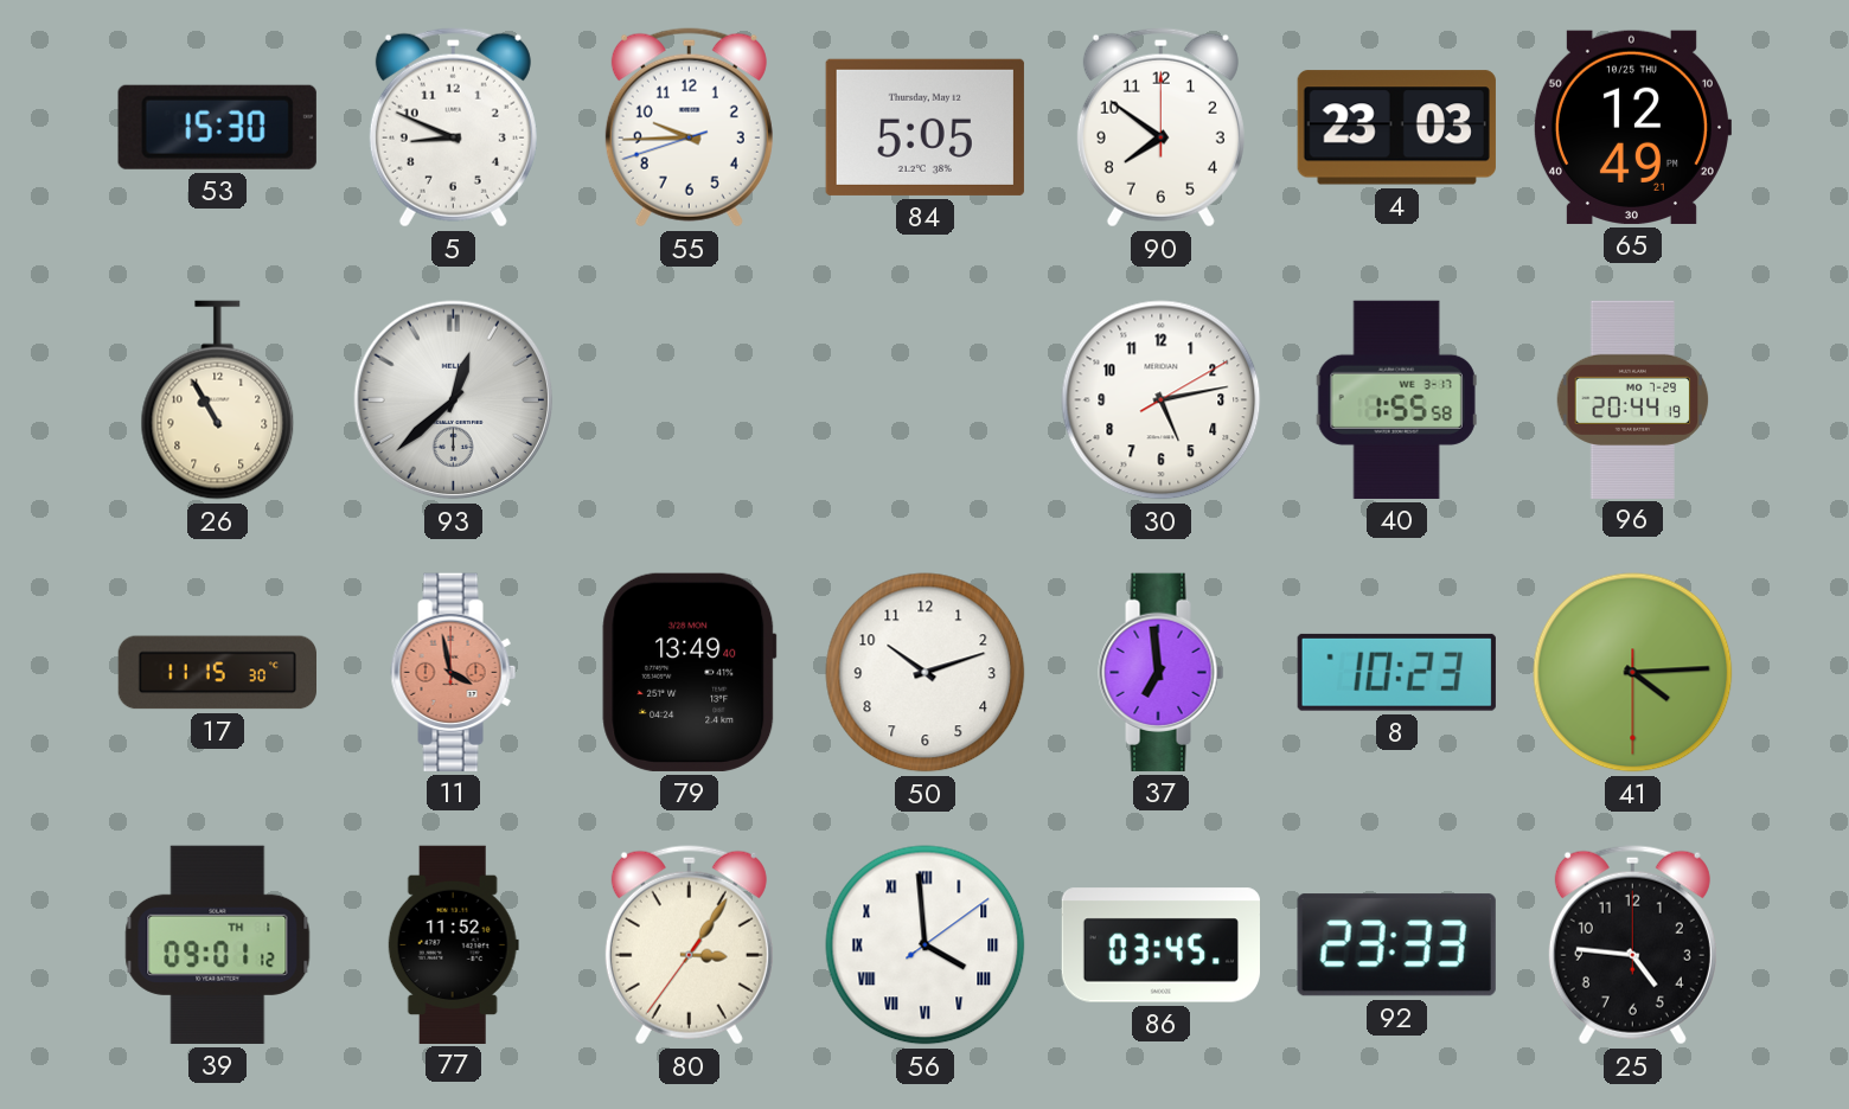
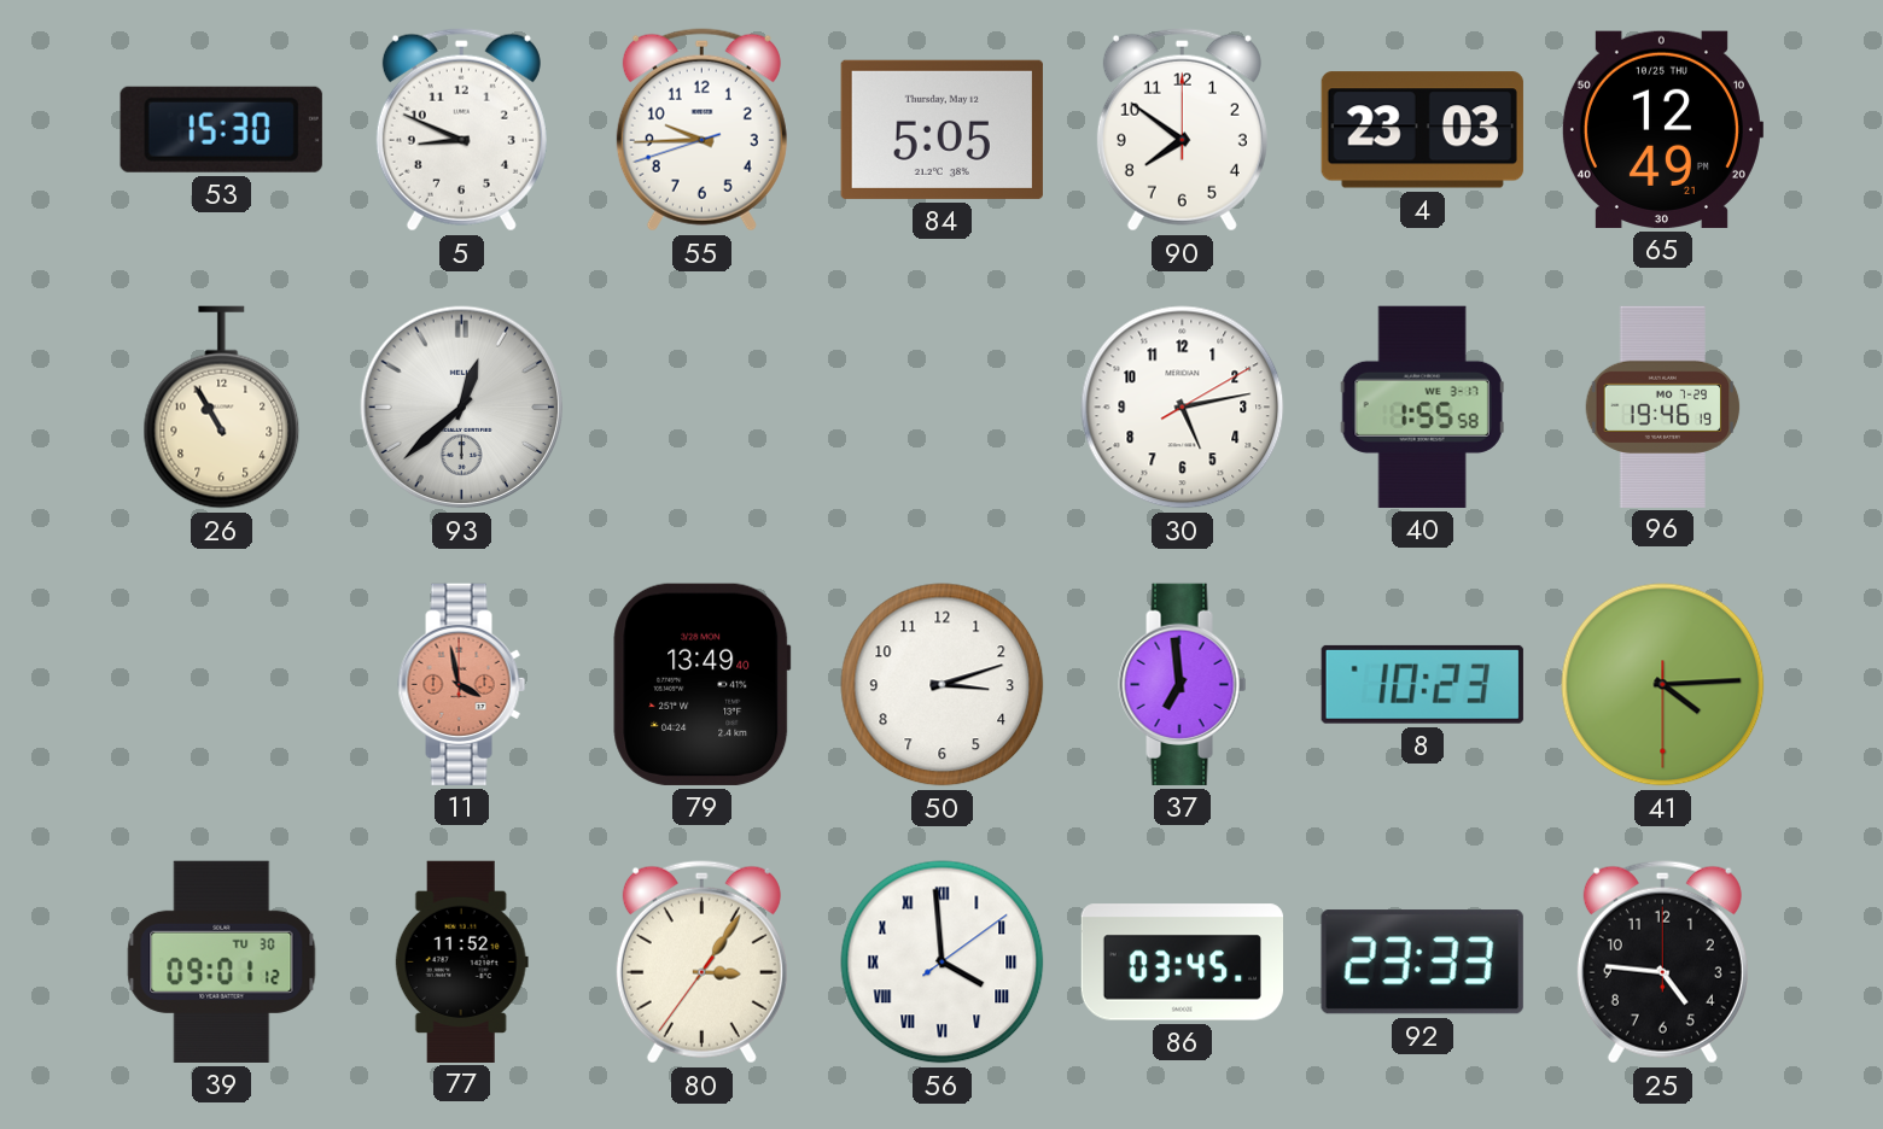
96: 20:44 -> 19:46
17: 11:15 -> none
50: 10:12 -> 3:12
39 date: TH 1 -> TU 30
